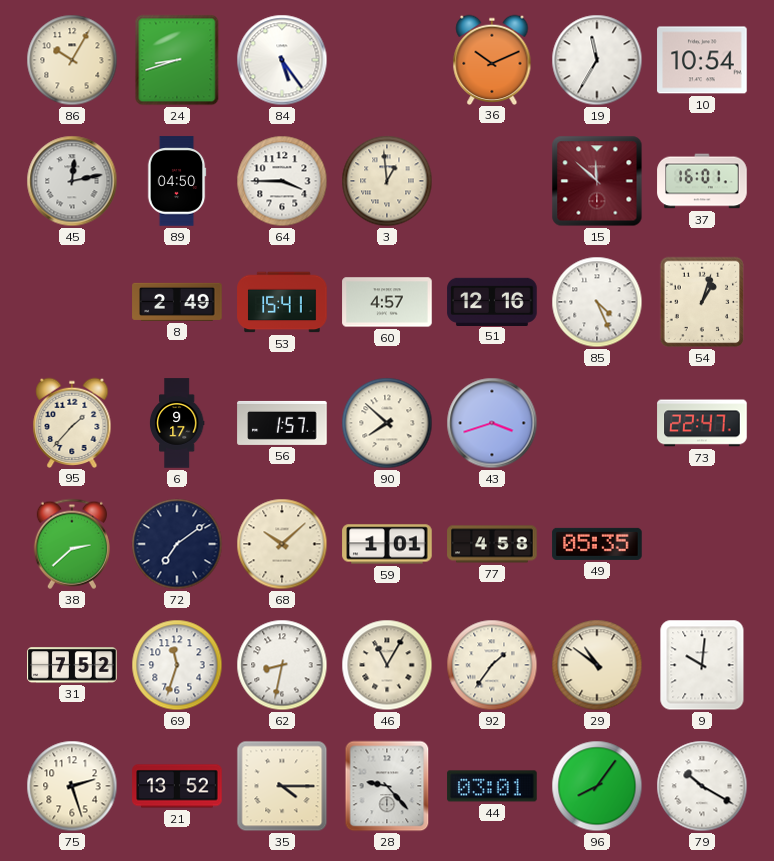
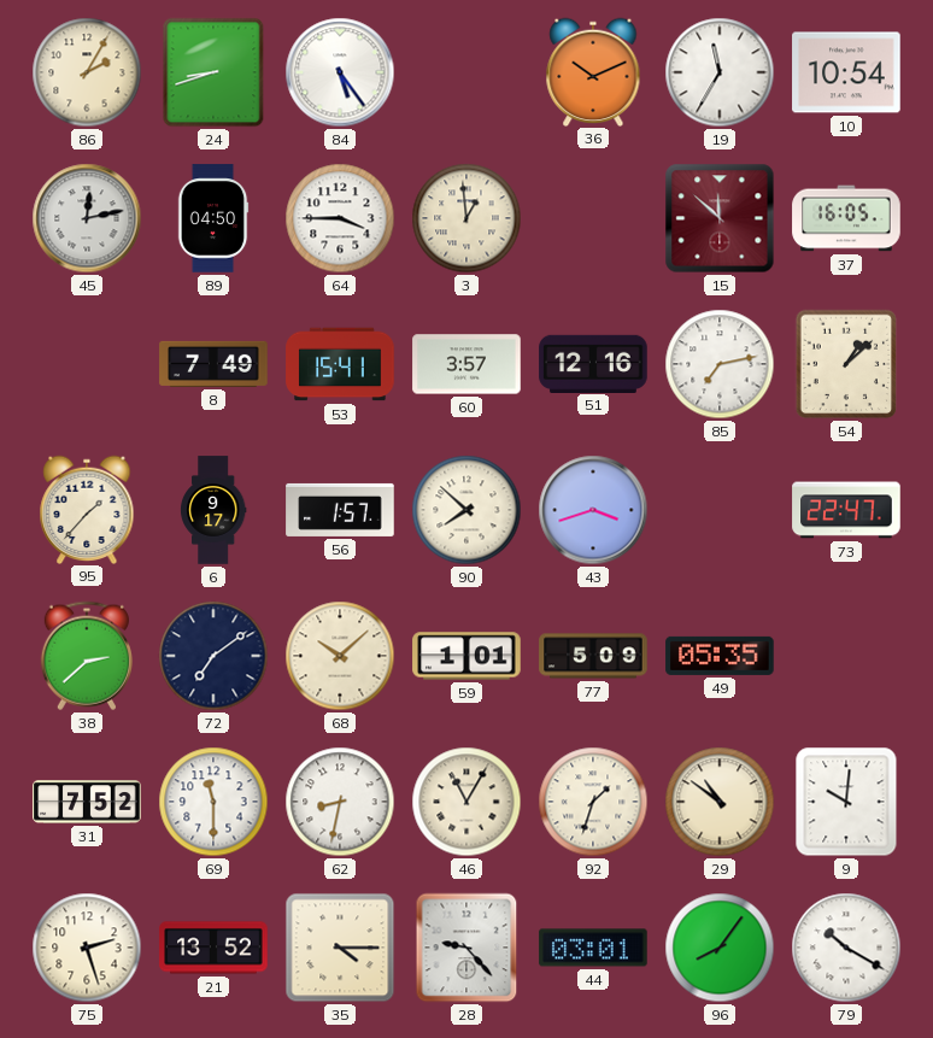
86: 10:05 -> 2:05
37: 16:01 -> 16:05
8: 2:49 -> 7:49
60: 4:57 -> 3:57
85: 4:26 -> 7:13
54: 1:03 -> 1:08
77: 4:58 -> 5:09
69: 11:33 -> 11:30
92: 1:36 -> 1:33
